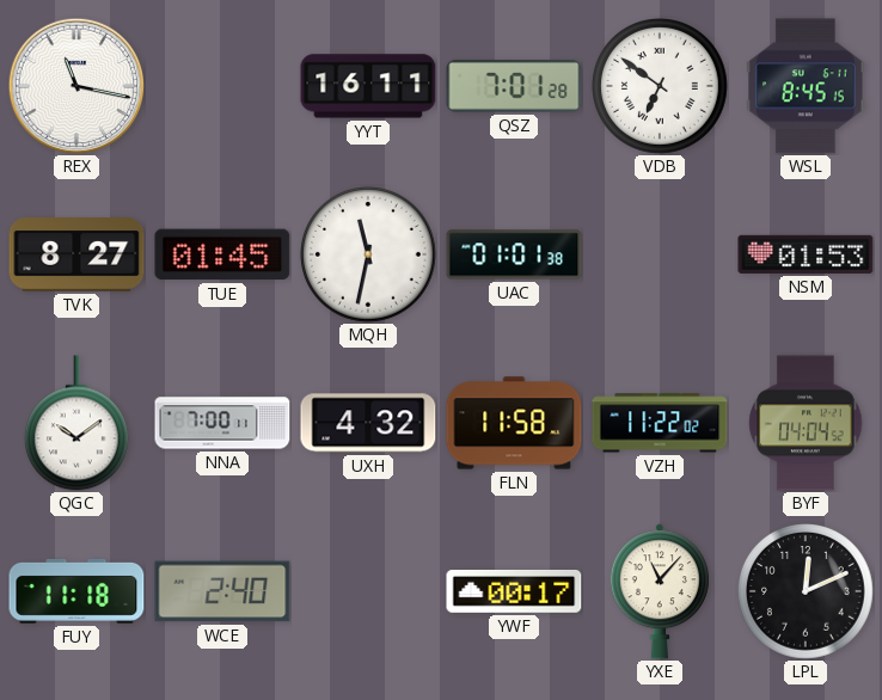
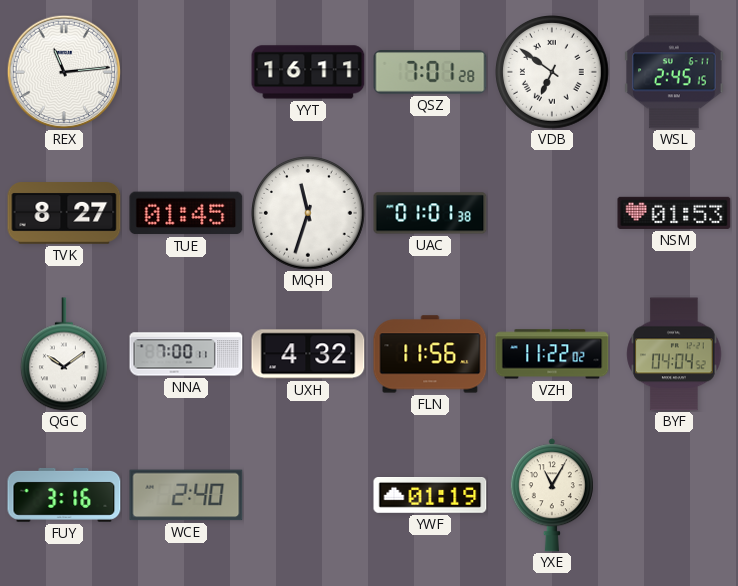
REX: 11:17 -> 11:14
WSL: 8:45 -> 2:45
MQH: 11:32 -> 11:33
FLN: 11:58 -> 11:56
FUY: 11:18 -> 3:16
YWF: 00:17 -> 01:19
YXE: 11:07 -> 11:05
LPL: 12:11 -> none
